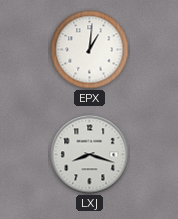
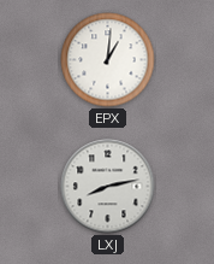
LXJ: 8:18 -> 8:13
